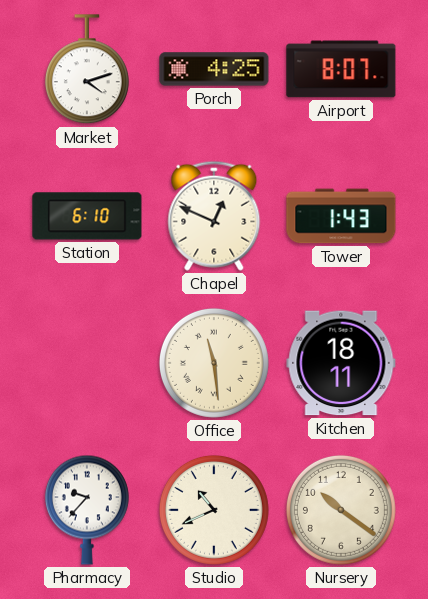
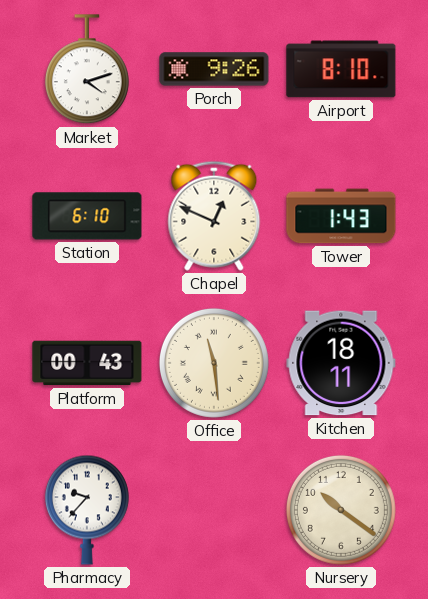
Porch: 4:25 -> 9:26
Airport: 8:07 -> 8:10
Platform: none -> 00:43
Studio: 10:41 -> none
